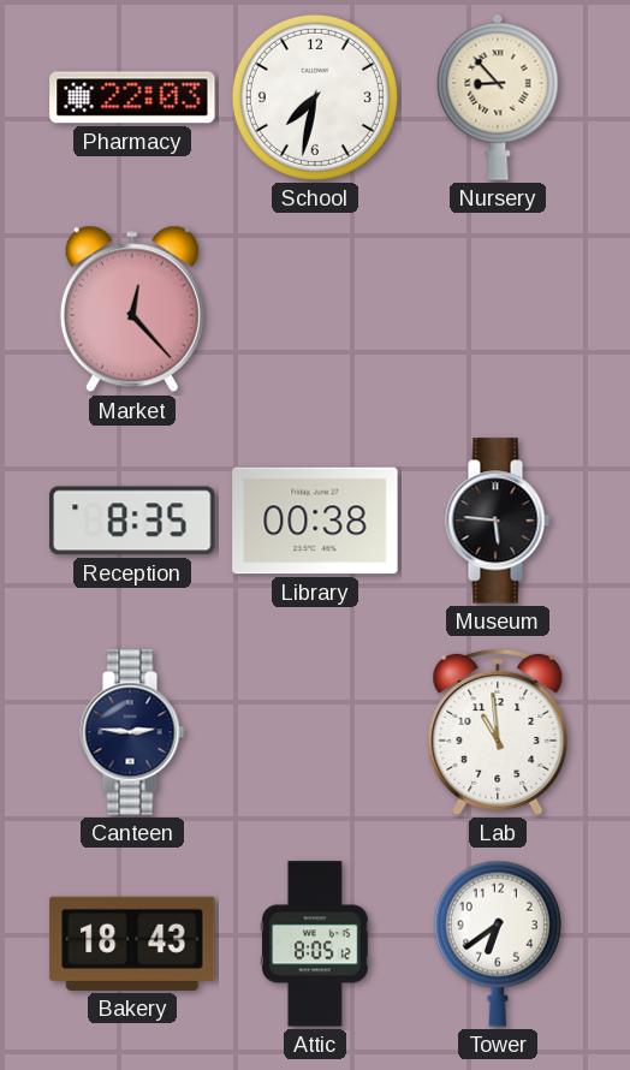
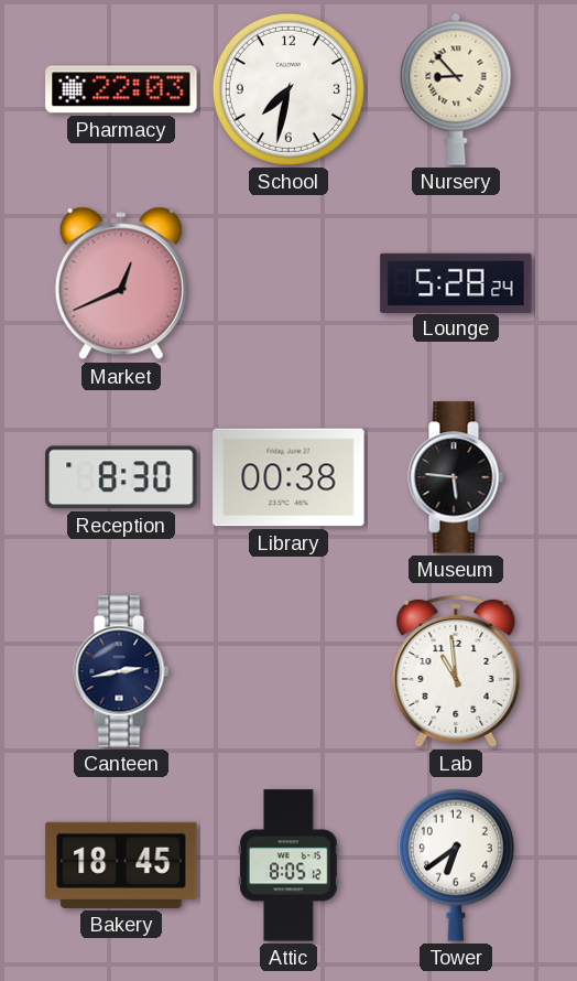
Market: 12:23 -> 12:41
Lounge: none -> 5:28
Reception: 8:35 -> 8:30
Canteen: 2:46 -> 2:43
Bakery: 18:43 -> 18:45
